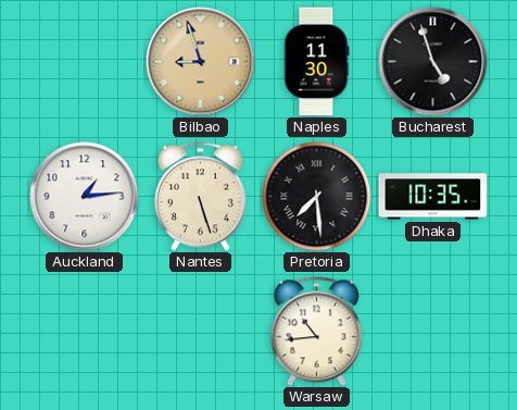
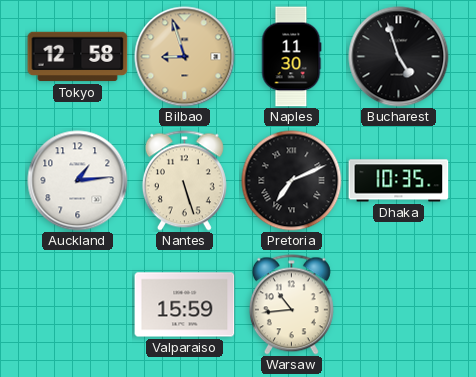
Tokyo: none -> 12:58
Pretoria: 7:29 -> 7:11
Valparaiso: none -> 15:59
